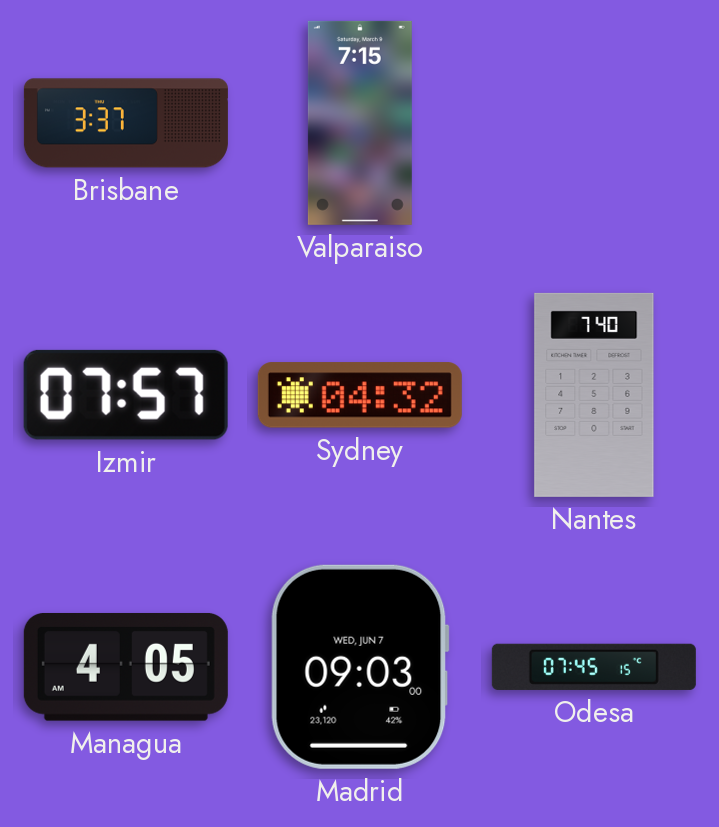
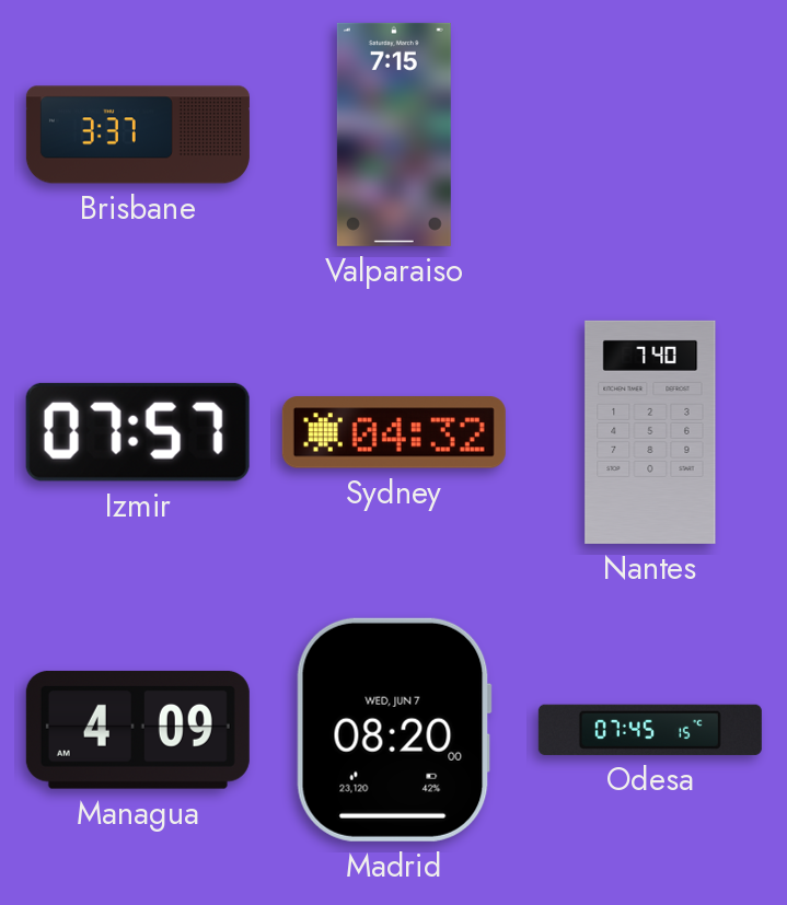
Managua: 4:05 -> 4:09
Madrid: 09:03 -> 08:20
